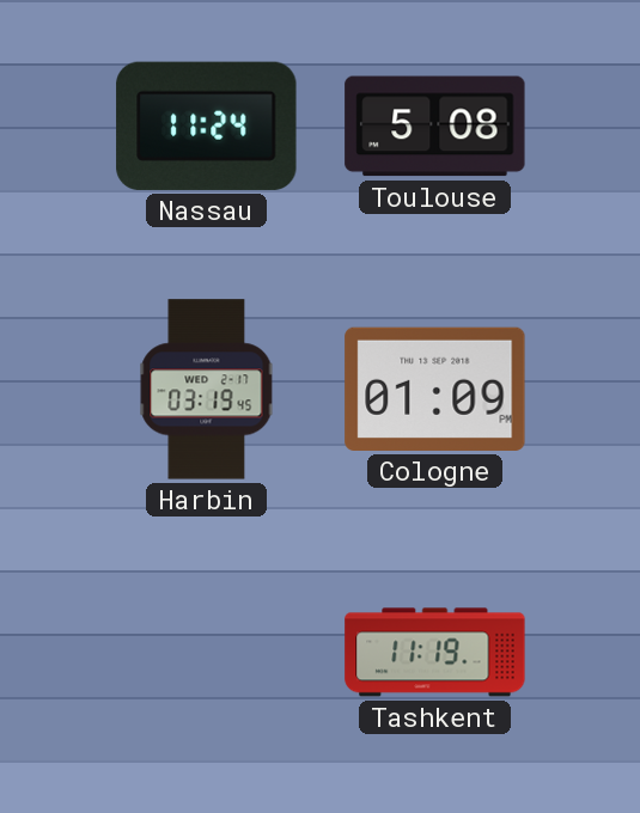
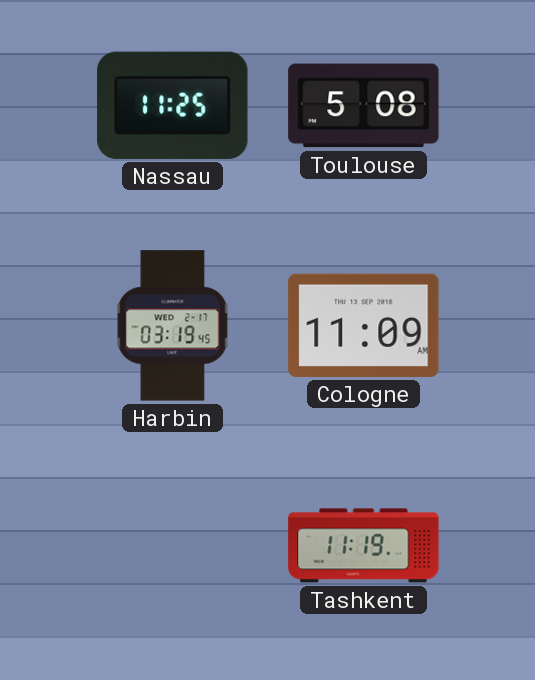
Nassau: 11:24 -> 11:25
Cologne: 01:09 -> 11:09
